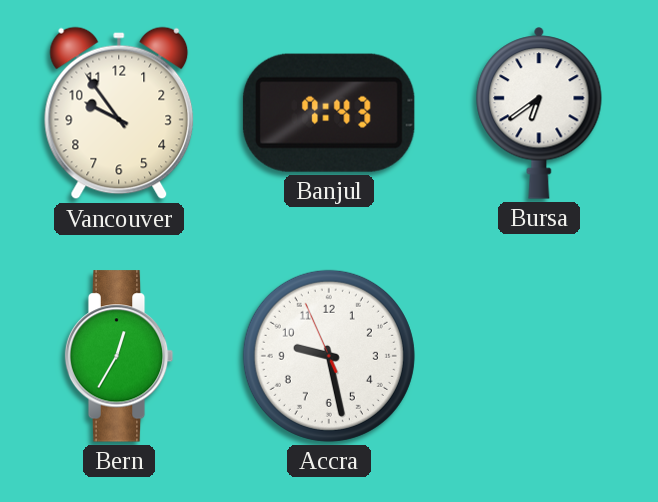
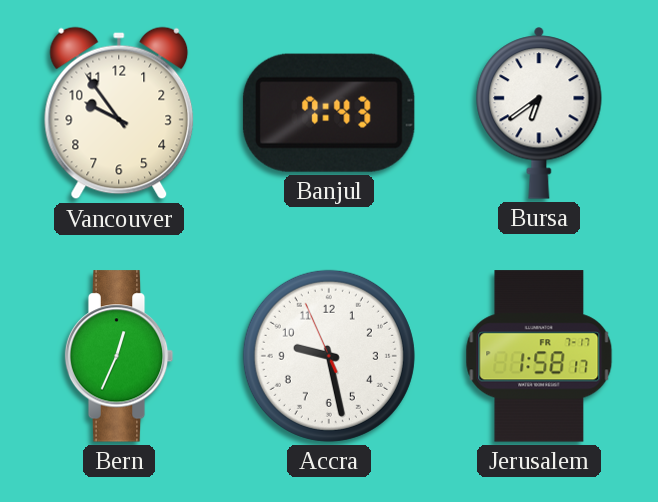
Bern: 12:35 -> 12:34
Jerusalem: none -> 1:58
